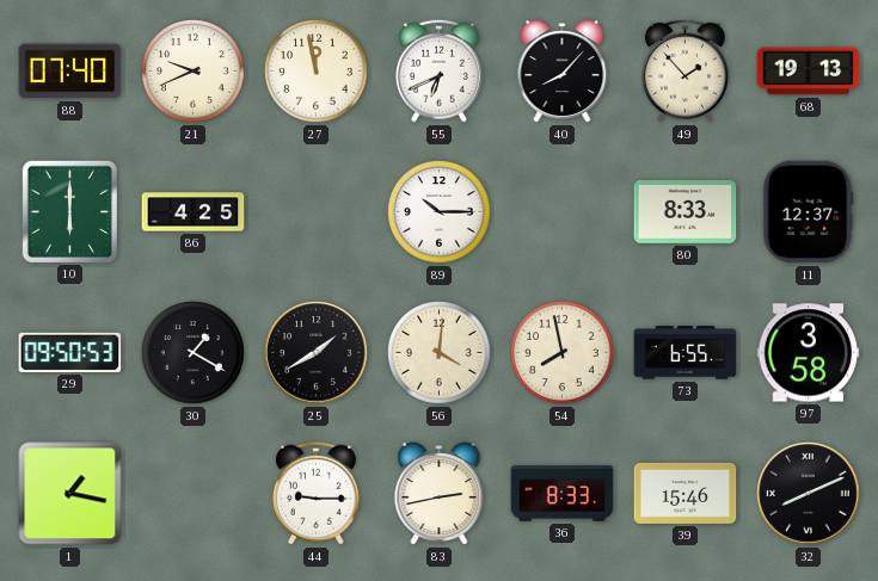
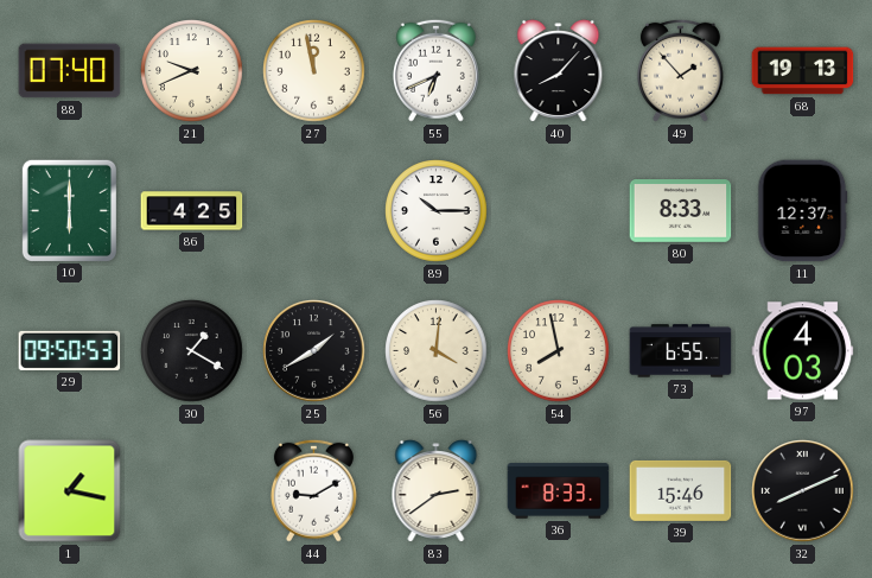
97: 3:58 -> 4:03
44: 9:15 -> 9:10
83: 2:43 -> 2:39
